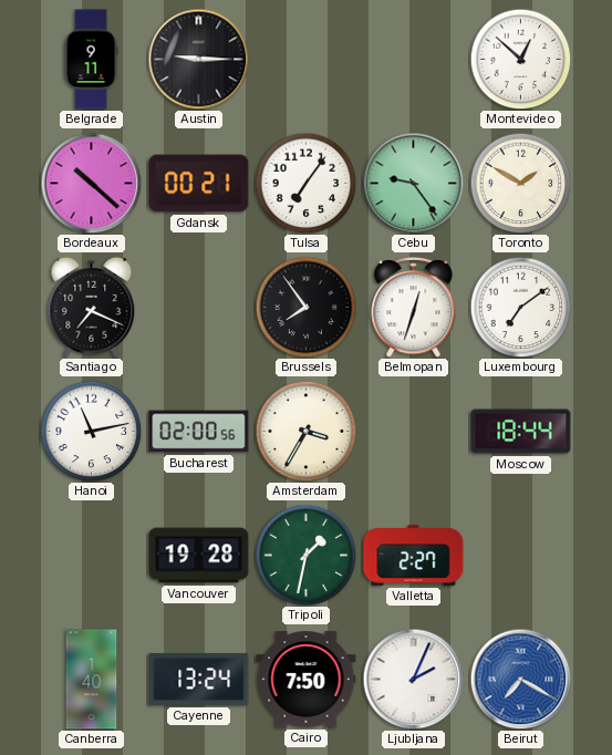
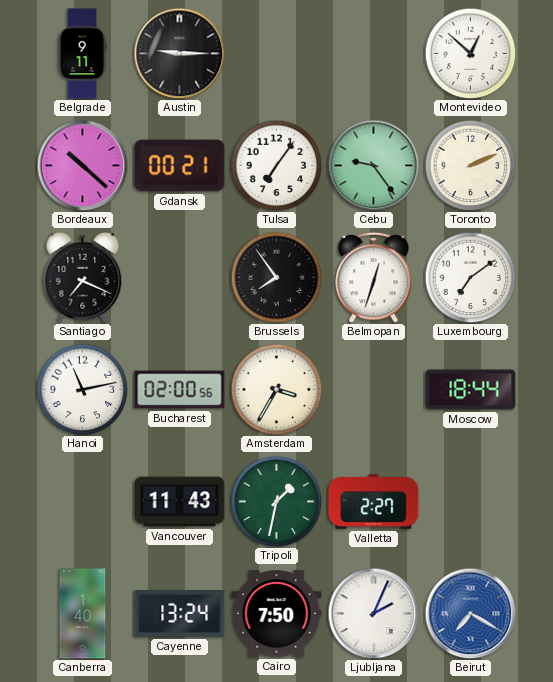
Toronto: 1:50 -> 2:11
Vancouver: 19:28 -> 11:43
